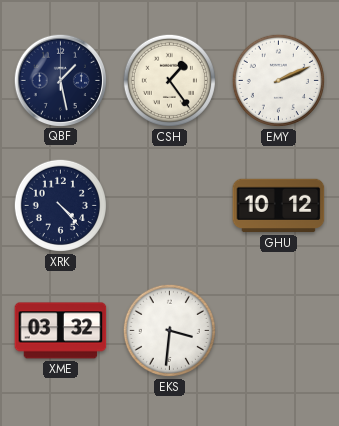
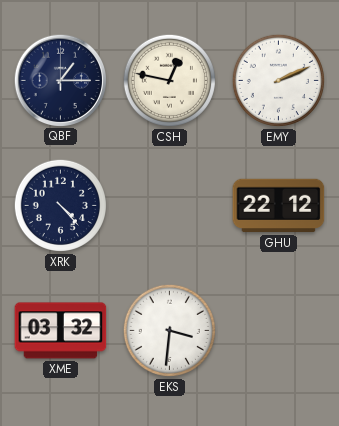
QBF: 1:28 -> 1:15
CSH: 1:24 -> 12:47
GHU: 10:12 -> 22:12
